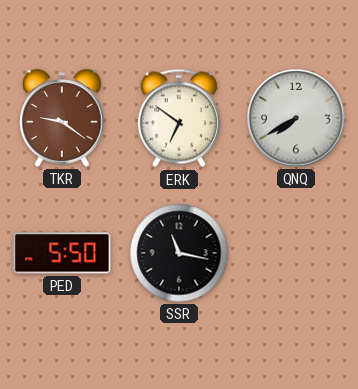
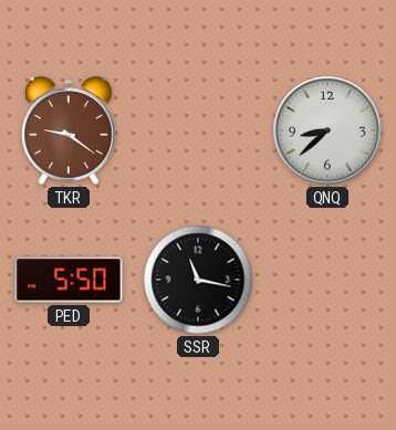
ERK: 6:51 -> none
QNQ: 7:40 -> 8:38
